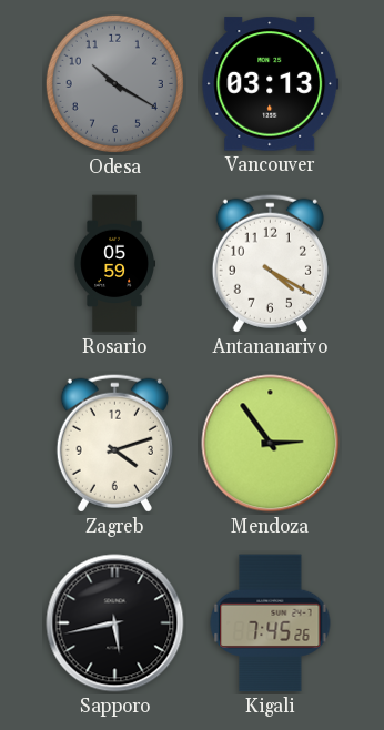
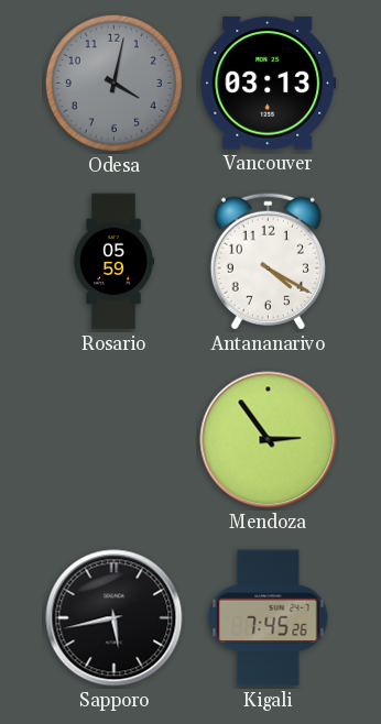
Odesa: 10:20 -> 4:02
Zagreb: 4:12 -> none
